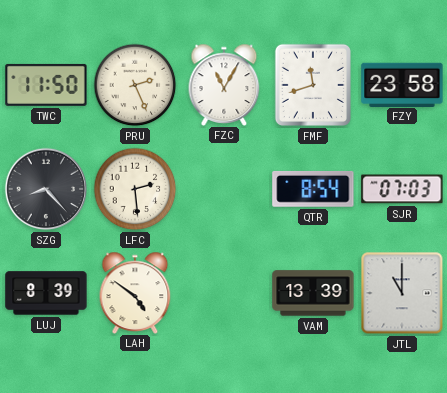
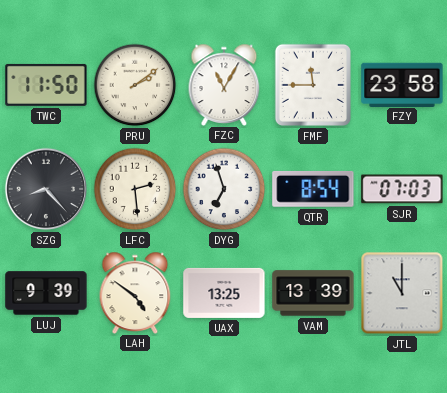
PRU: 2:26 -> 2:09
FMF: 11:42 -> 11:45
DYG: none -> 6:57
LUJ: 8:39 -> 9:39
UAX: none -> 13:25
